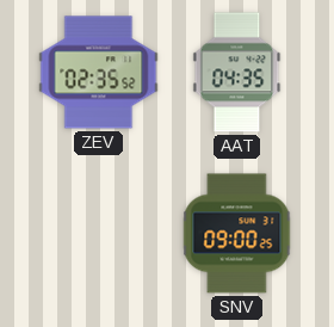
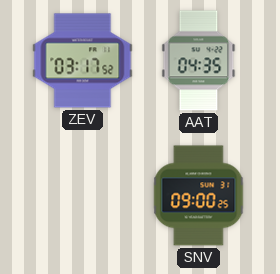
ZEV: 02:35 -> 03:17
